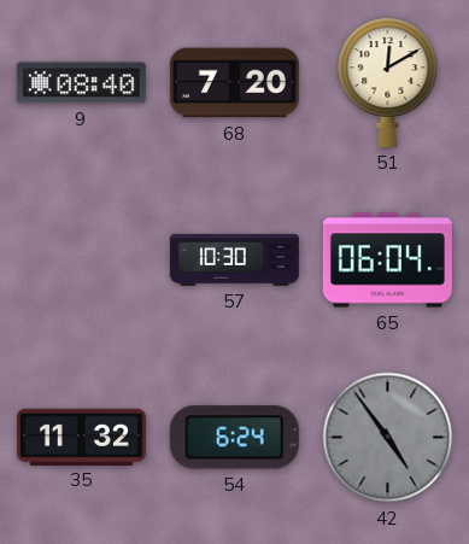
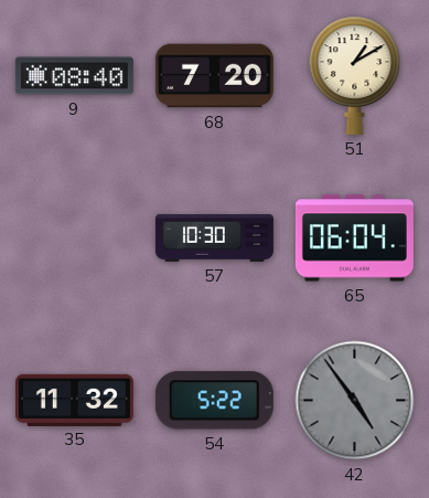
51: 12:10 -> 1:10
54: 6:24 -> 5:22
